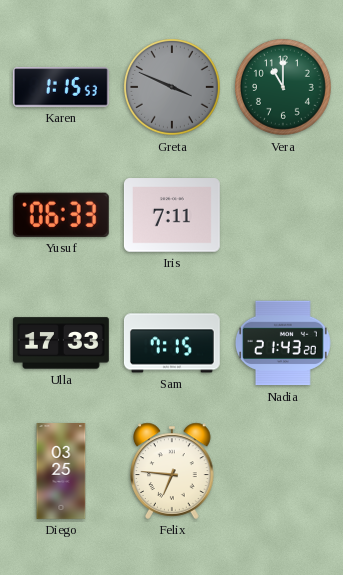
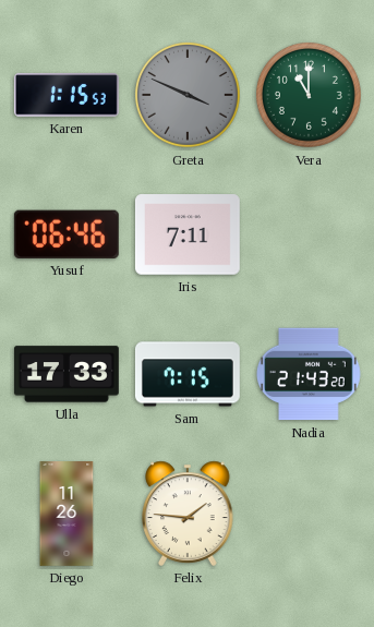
Yusuf: 06:33 -> 06:46
Diego: 03:25 -> 11:26
Felix: 6:46 -> 1:46
